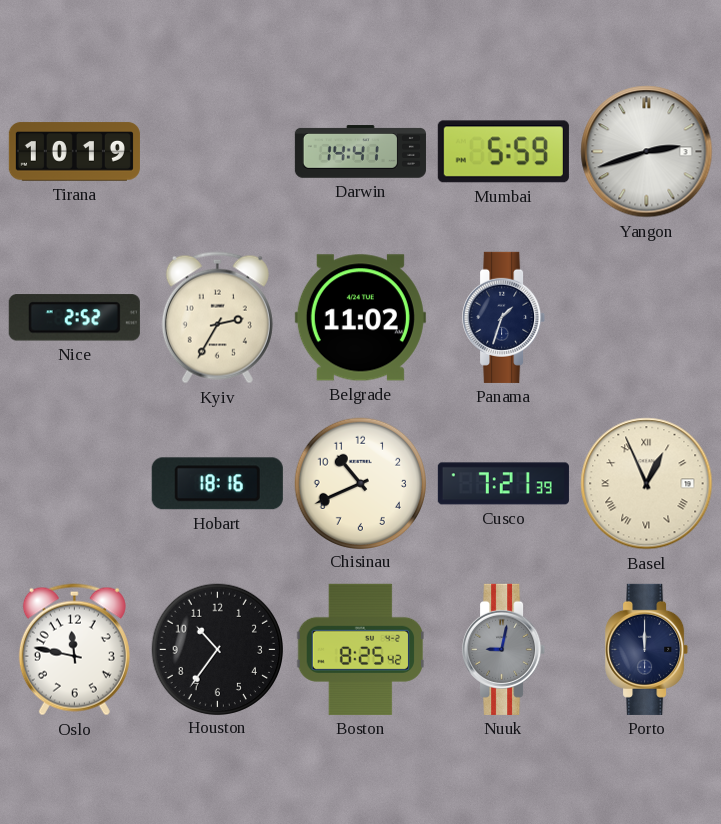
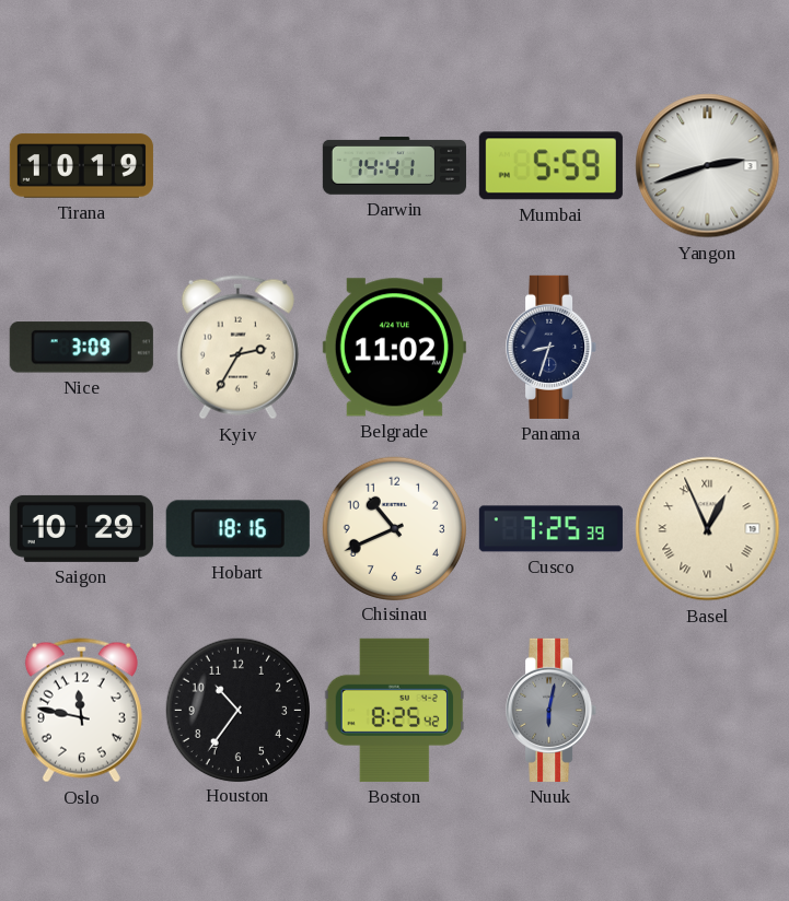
Nice: 2:52 -> 3:09
Panama: 1:33 -> 8:33
Saigon: none -> 10:29
Cusco: 7:21 -> 7:25
Nuuk: 9:02 -> 6:02
Porto: 12:00 -> none
